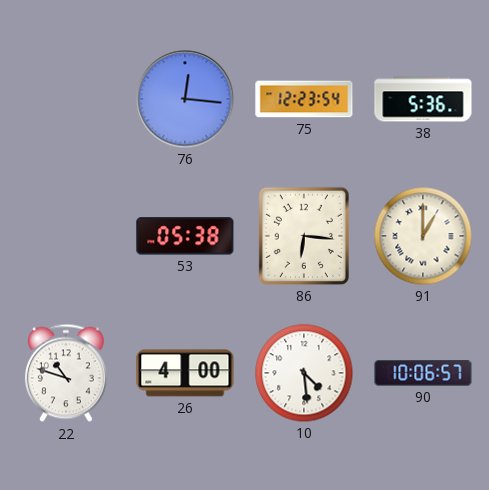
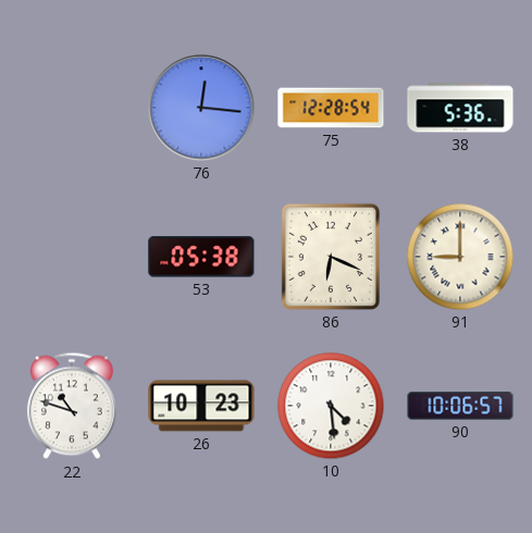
75: 12:23 -> 12:28
86: 6:16 -> 6:19
91: 1:00 -> 9:00
26: 4:00 -> 10:23
